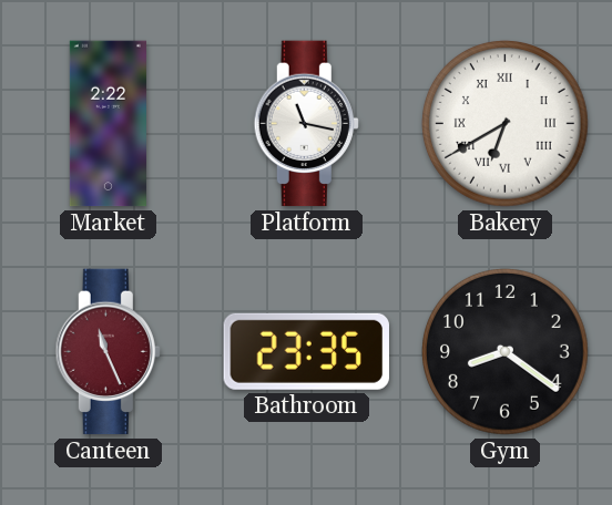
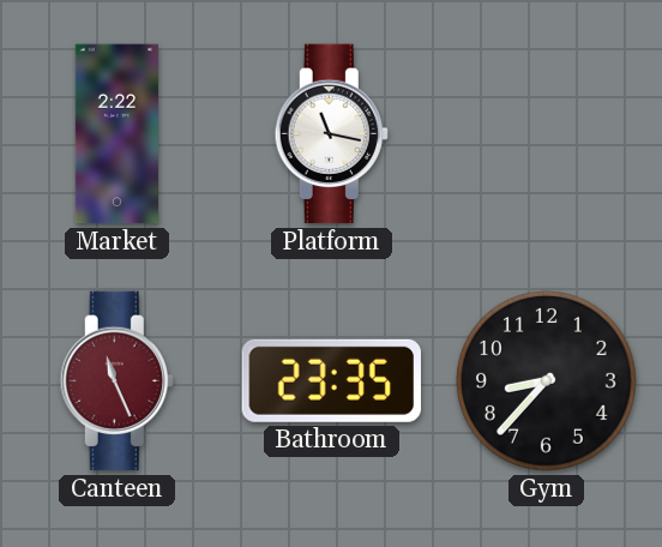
Bakery: 6:40 -> none
Gym: 8:21 -> 8:37
